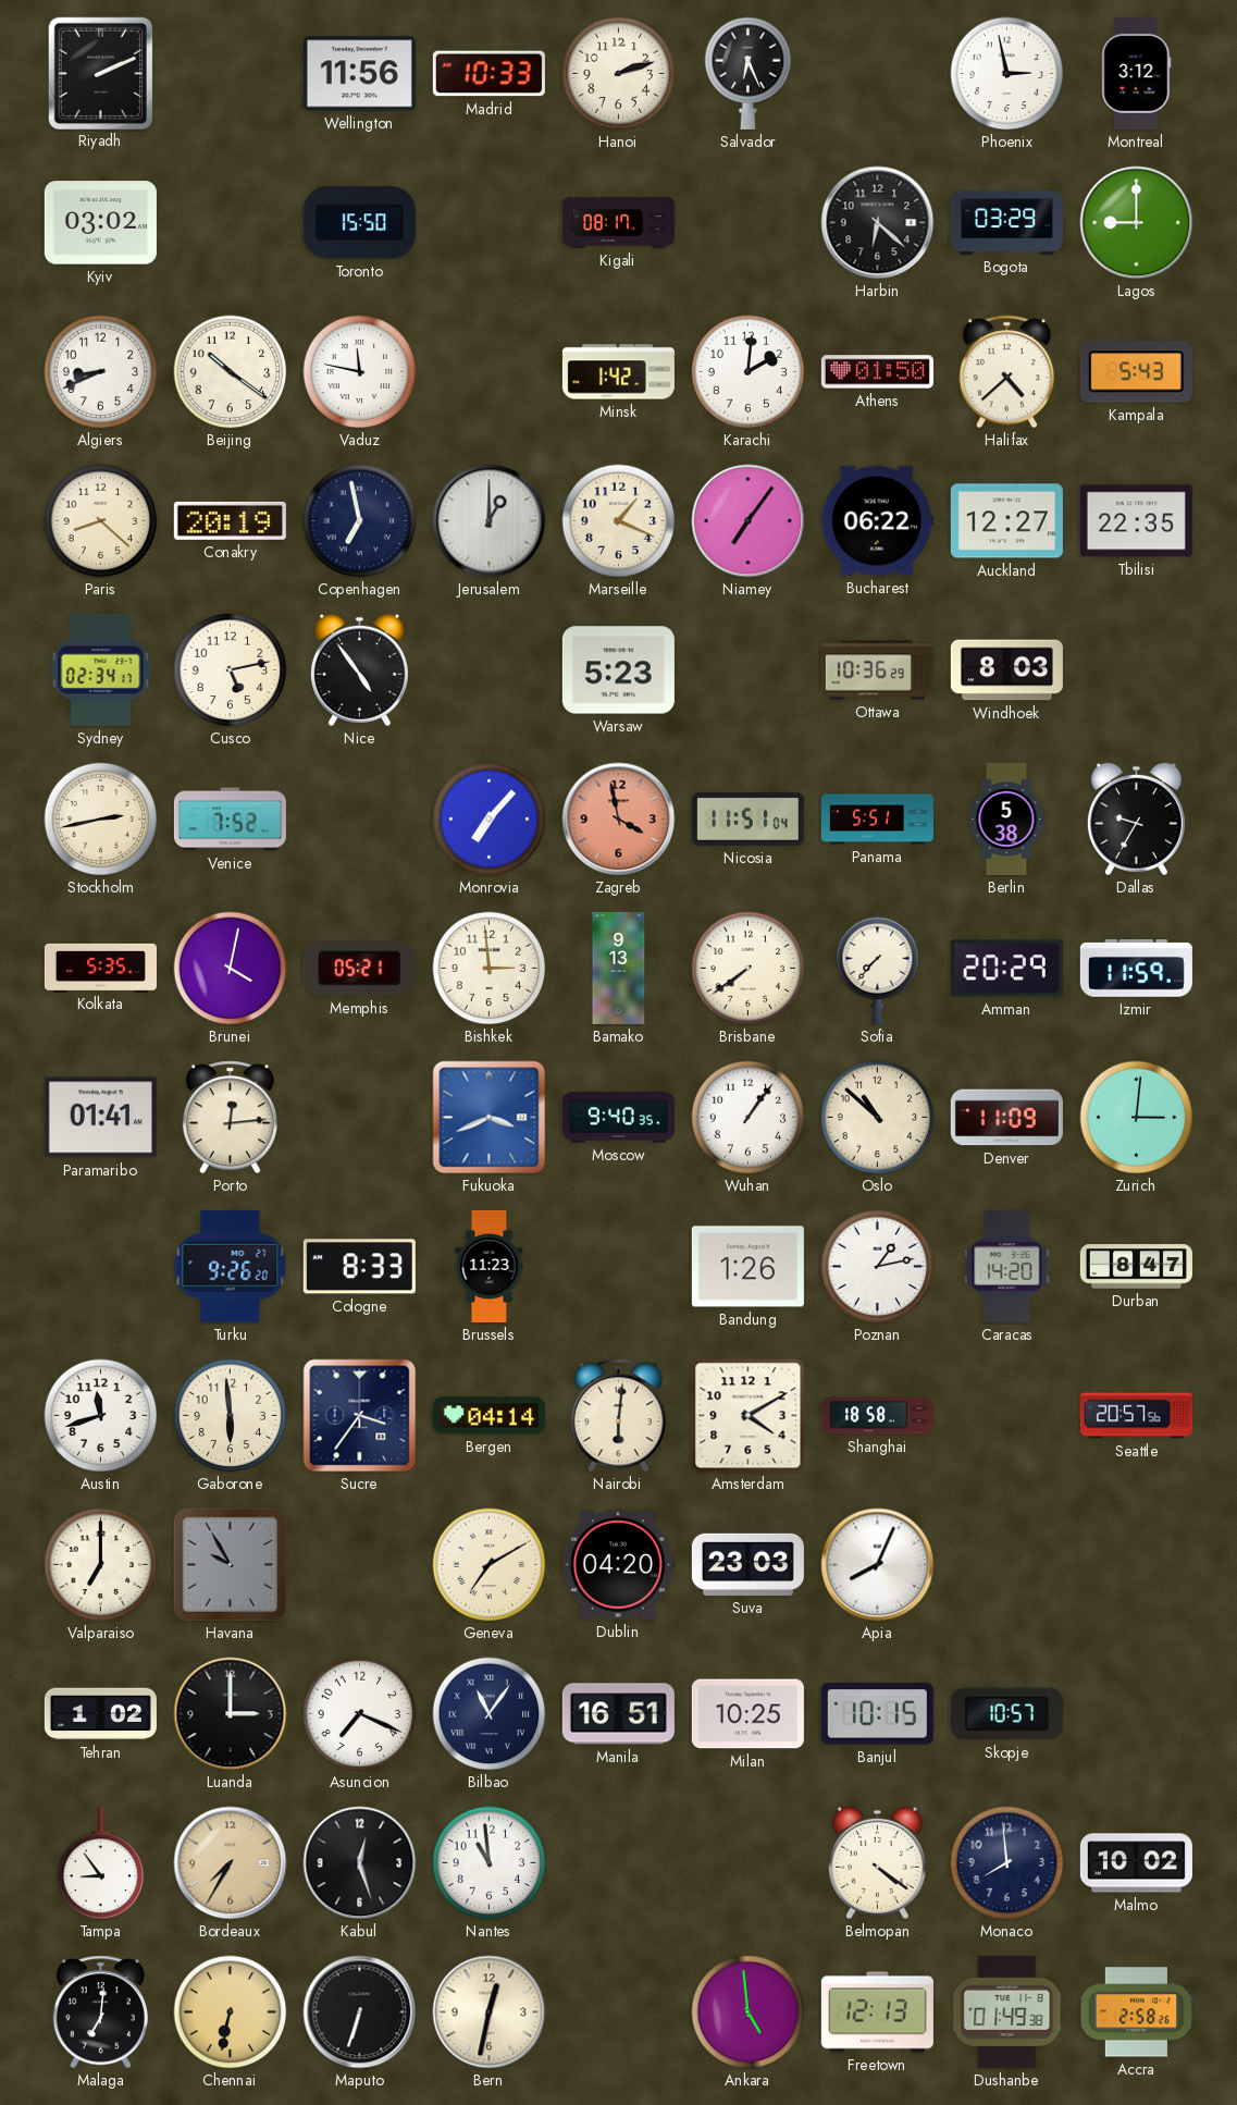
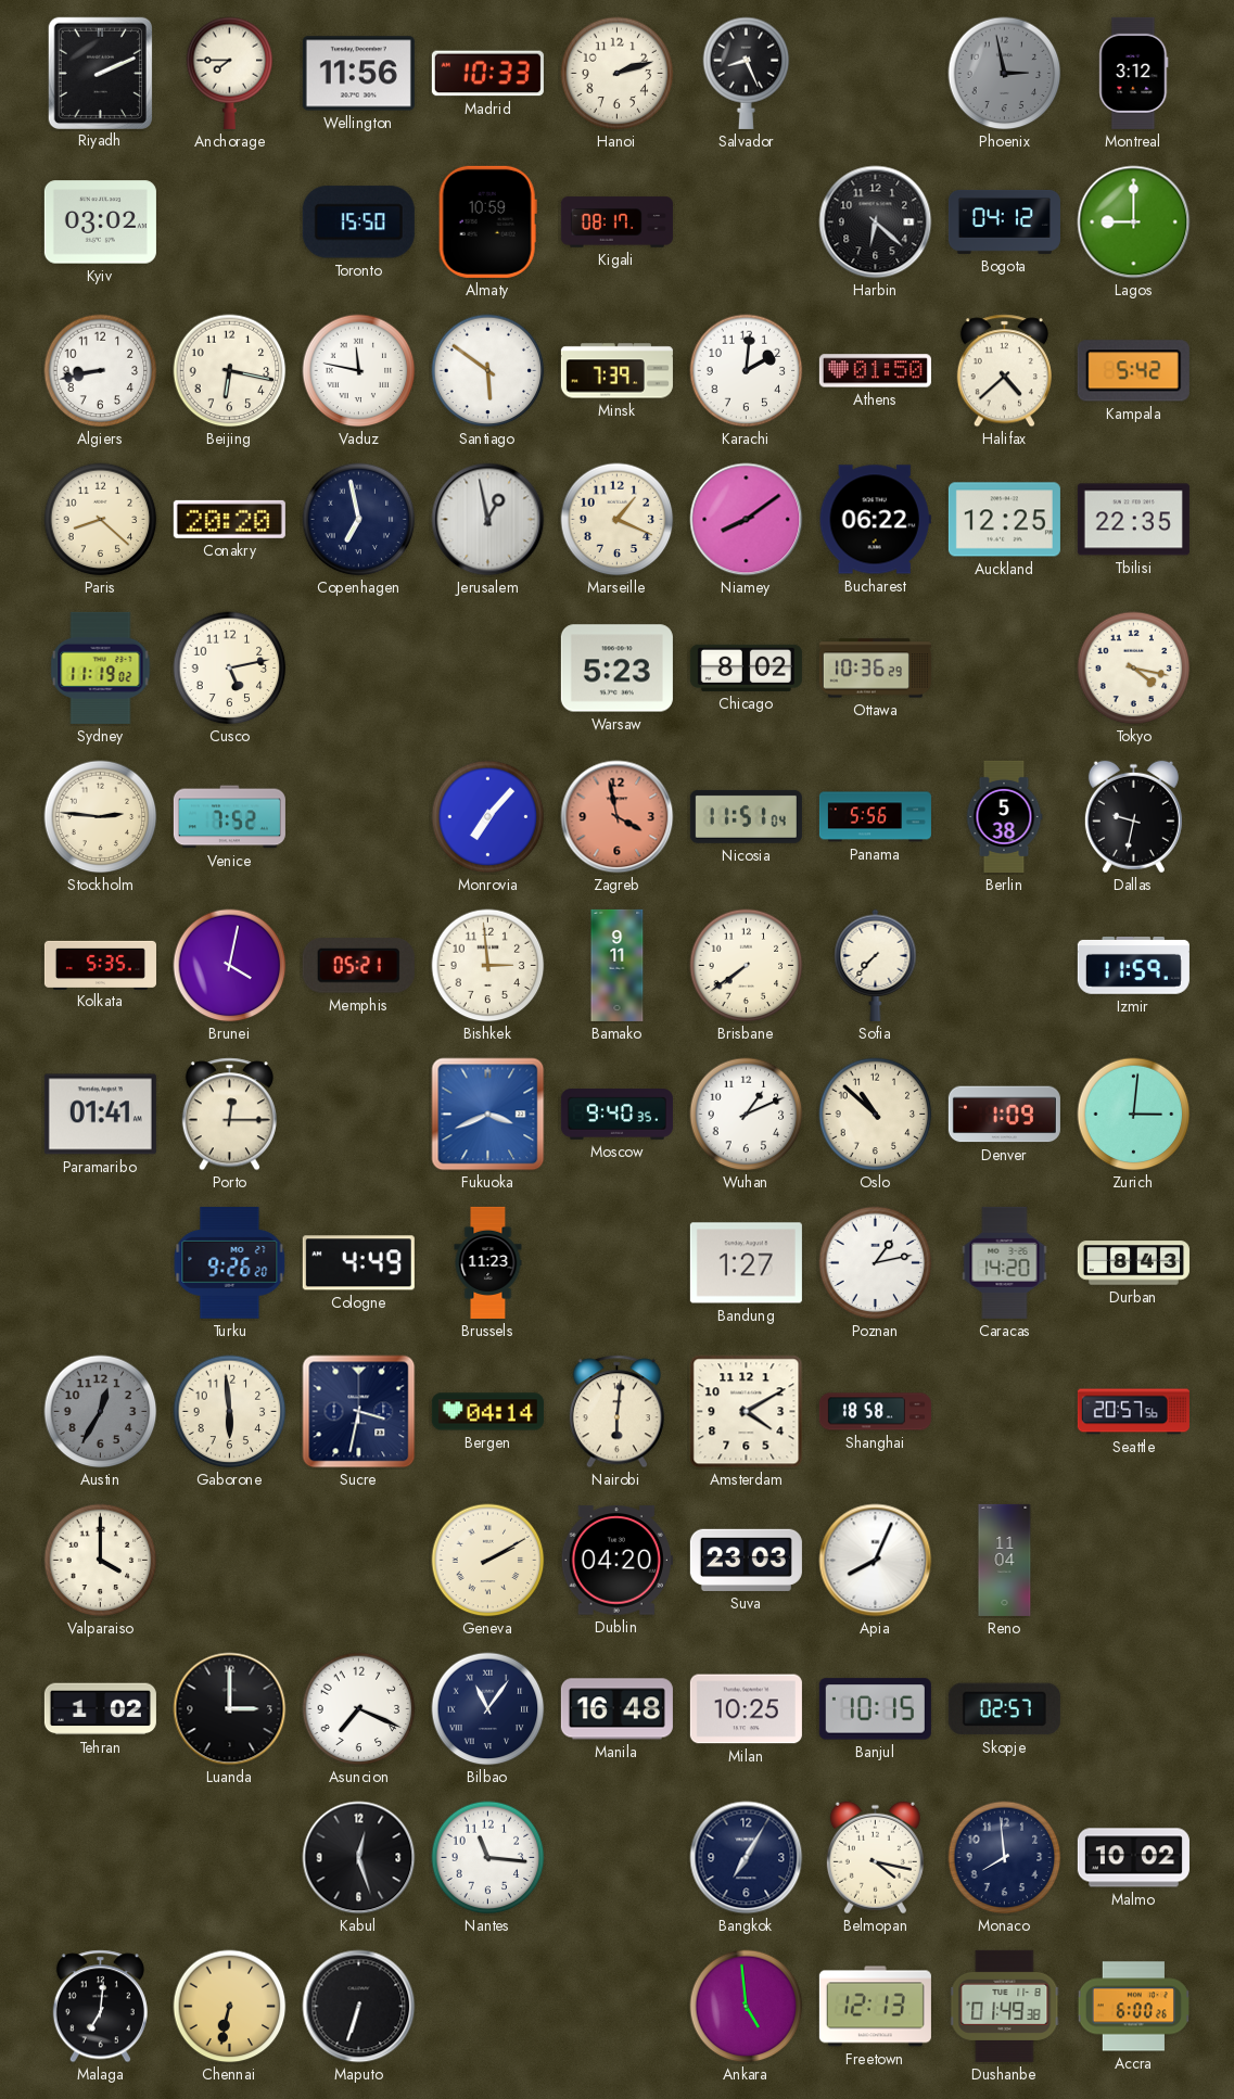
Anchorage: none -> 7:45
Salvador: 6:26 -> 8:26
Phoenix dial: white -> grey
Almaty: none -> 10:59
Bogota: 03:29 -> 04:12
Algiers: 8:41 -> 8:43
Beijing: 10:21 -> 6:17
Santiago: none -> 5:51
Minsk: 1:42 -> 7:39
Kampala: 5:43 -> 5:42
Conakry: 20:19 -> 20:20
Jerusalem: 1:00 -> 12:58
Niamey: 7:06 -> 8:09
Auckland: 12:27 -> 12:25
Sydney: 02:34 -> 11:19
Nice: 4:54 -> none
Chicago: none -> 8:02
Windhoek: 8:03 -> none
Tokyo: none -> 4:17
Stockholm: 2:43 -> 2:46
Panama: 5:51 -> 5:56
Dallas: 9:35 -> 9:32
Bamako: 9:13 -> 9:11
Amman: 20:29 -> none
Porto: 12:14 -> 12:15
Wuhan: 1:06 -> 1:11
Denver: 11:09 -> 1:09
Cologne: 8:33 -> 4:49
Bandung: 1:26 -> 1:27
Durban: 8:47 -> 8:43
Austin: 11:42 -> 12:35
Austin dial: white -> grey
Sucre: 3:36 -> 3:32
Valparaiso: 7:00 -> 4:00
Havana: 9:55 -> none
Geneva: 7:10 -> 2:10
Reno: none -> 11:04
Manila: 16:51 -> 16:48
Skopje: 10:57 -> 02:57
Tampa: 8:54 -> none
Bordeaux: 7:35 -> none
Nantes: 10:59 -> 11:16
Bangkok: none -> 7:05
Belmopan: 4:21 -> 4:17
Bern: 12:32 -> none
Accra: 2:58 -> 6:00
